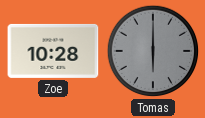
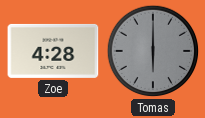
Zoe: 10:28 -> 4:28
